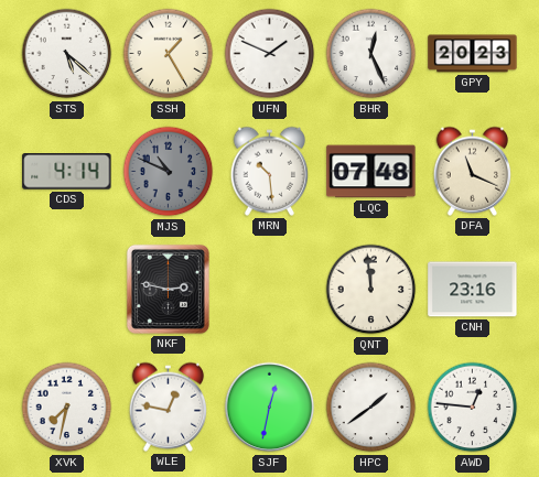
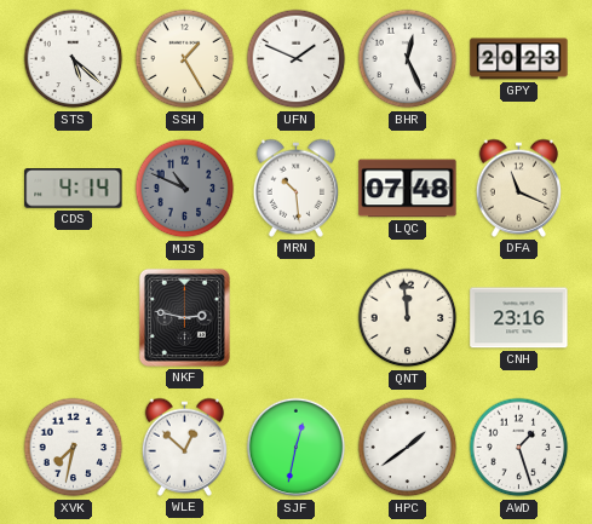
WLE: 12:47 -> 12:52
AWD: 12:46 -> 1:27
